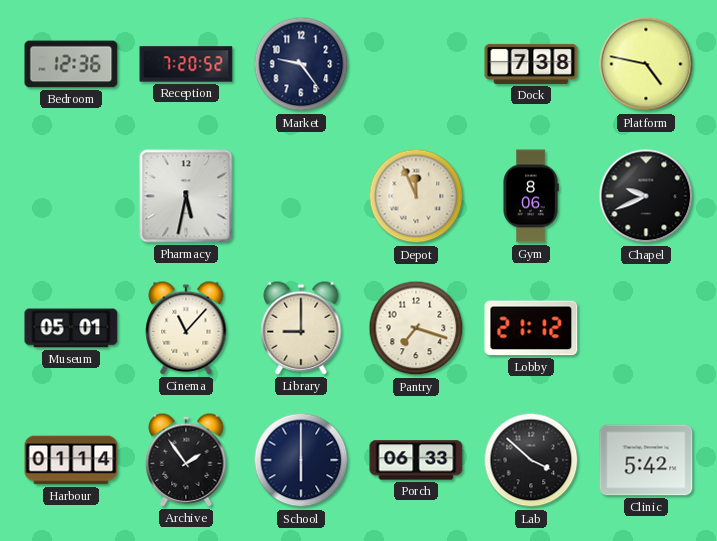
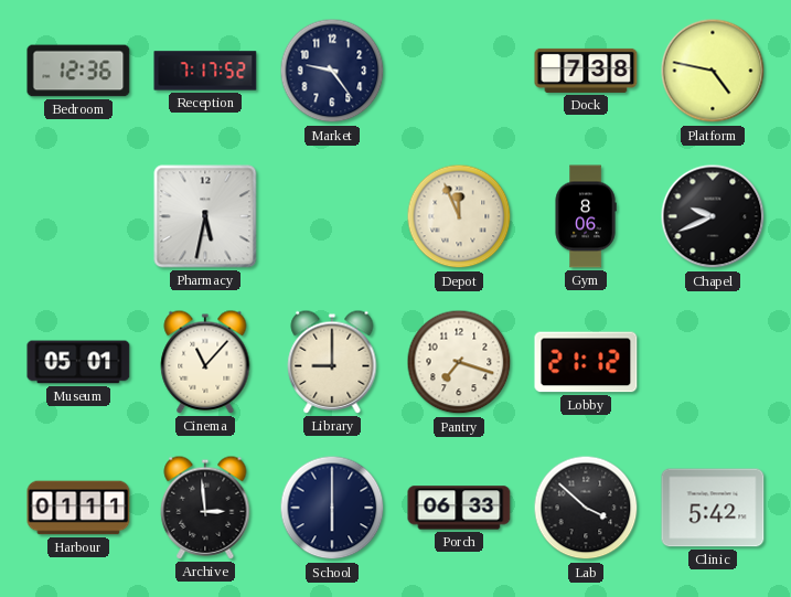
Reception: 7:20 -> 7:17
Harbour: 01:14 -> 01:11
Archive: 1:54 -> 2:59
